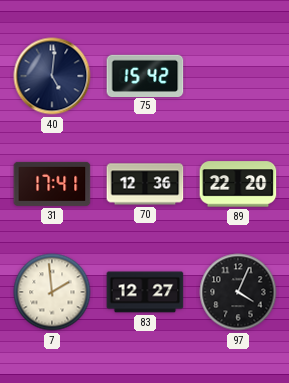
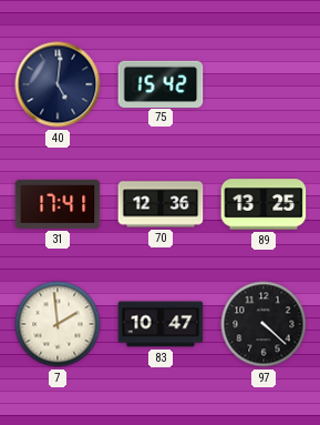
89: 22:20 -> 13:25
83: 12:27 -> 10:47
97: 4:04 -> 4:22
